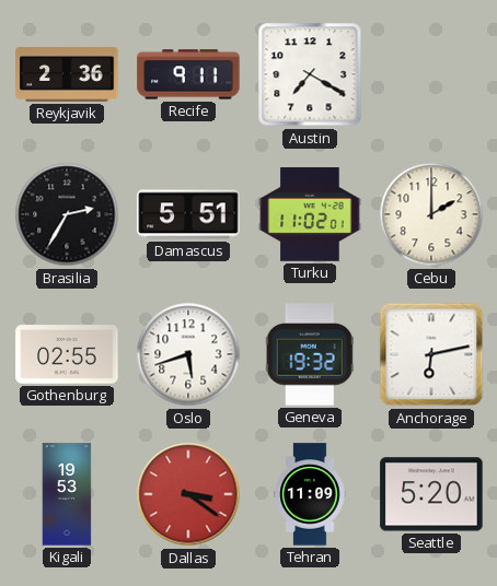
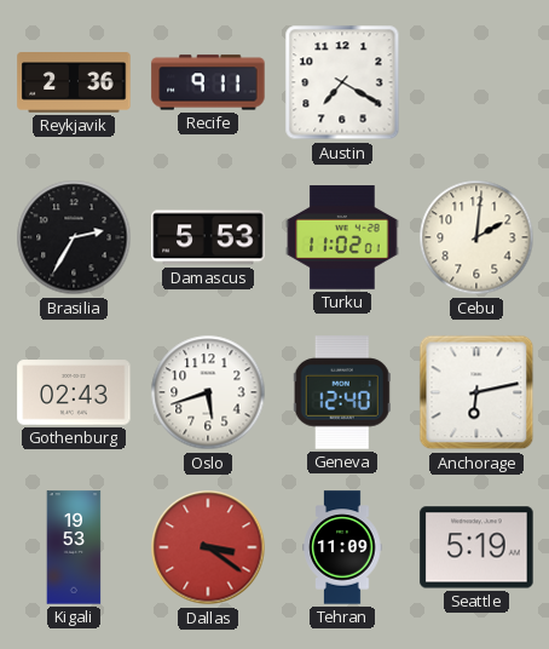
Damascus: 5:51 -> 5:53
Cebu: 2:00 -> 2:01
Gothenburg: 02:55 -> 02:43
Geneva: 19:32 -> 12:40
Seattle: 5:20 -> 5:19
